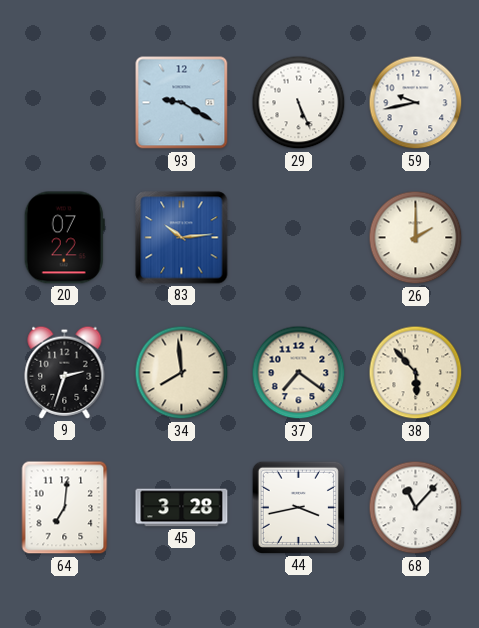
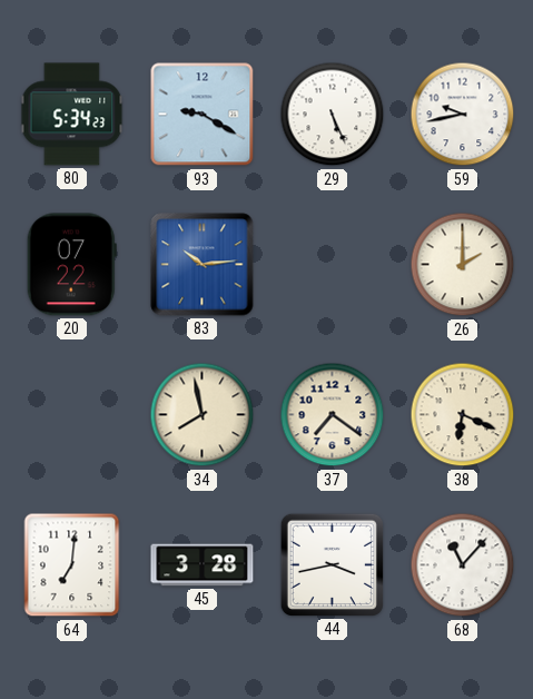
80: none -> 5:34
9: 2:33 -> none
34: 7:59 -> 7:58
38: 5:53 -> 6:19
